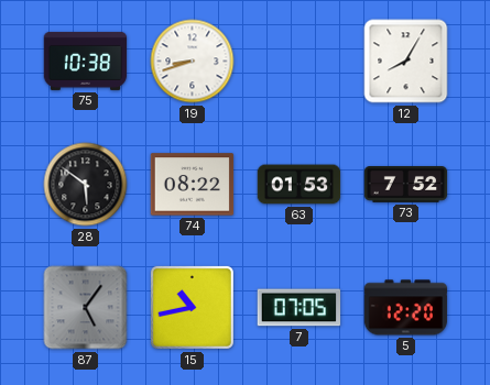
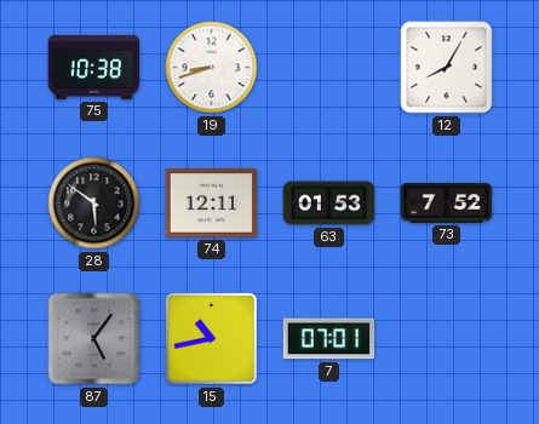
74: 08:22 -> 12:11
7: 07:05 -> 07:01
5: 12:20 -> none
